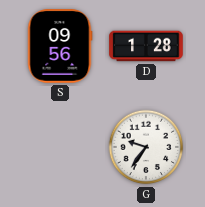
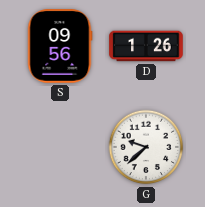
D: 1:28 -> 1:26
G: 9:36 -> 9:38
